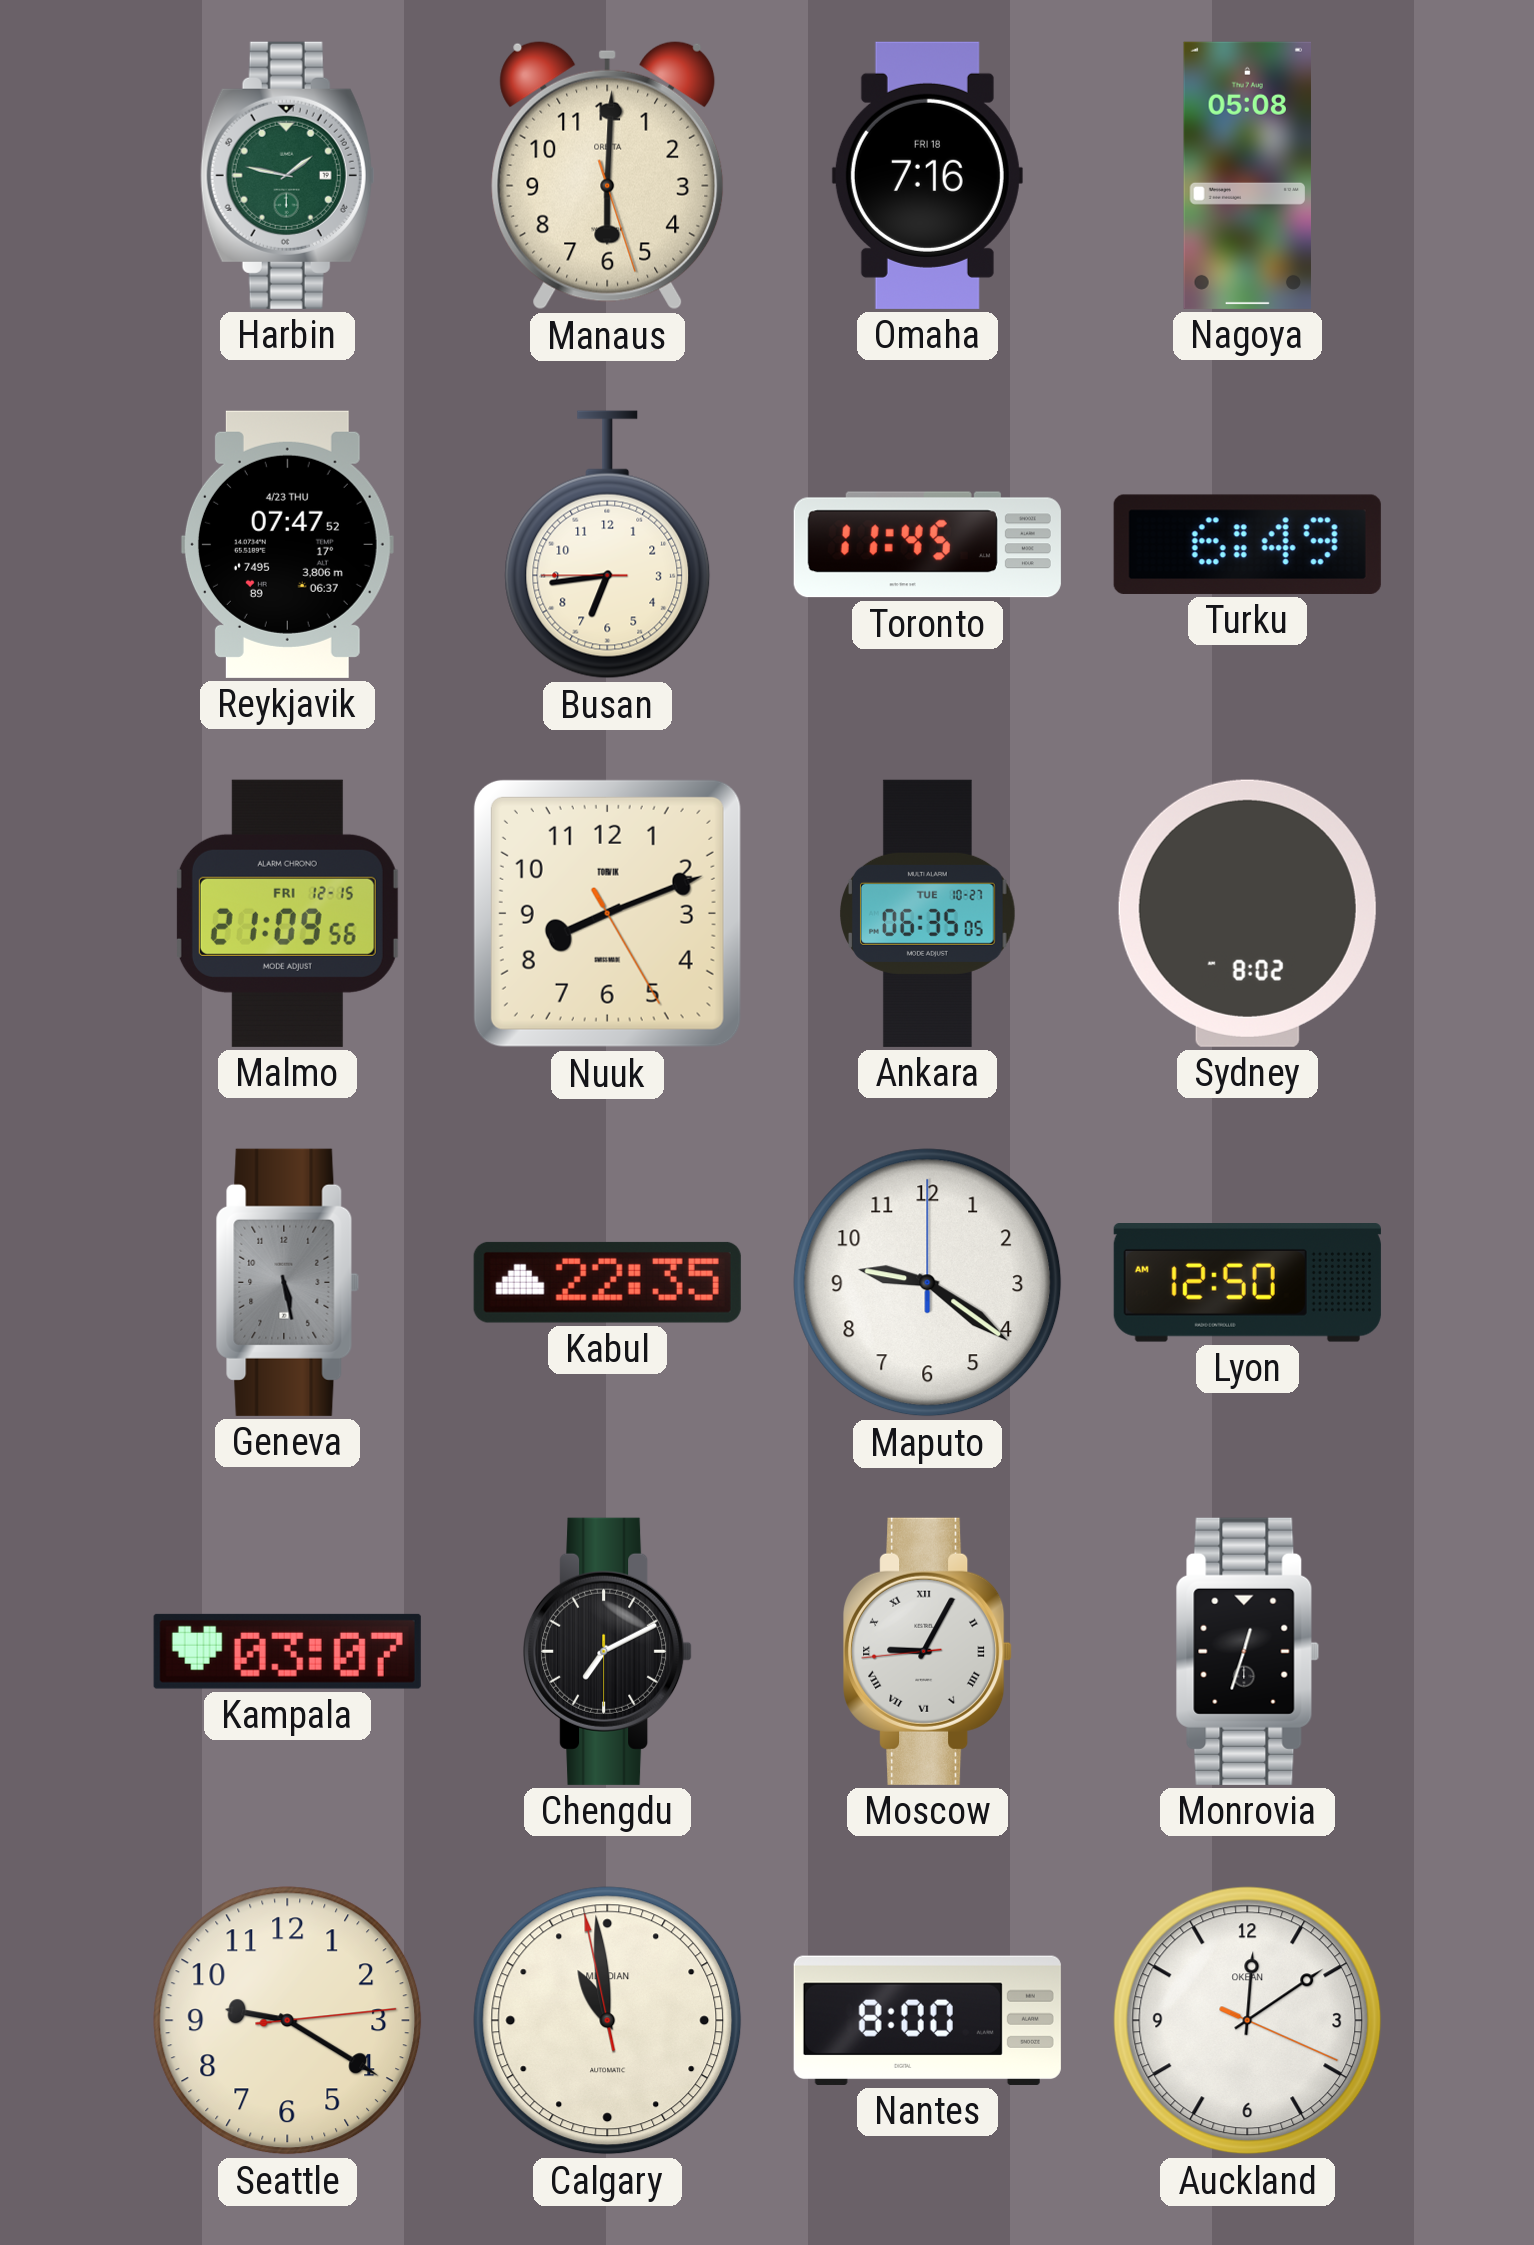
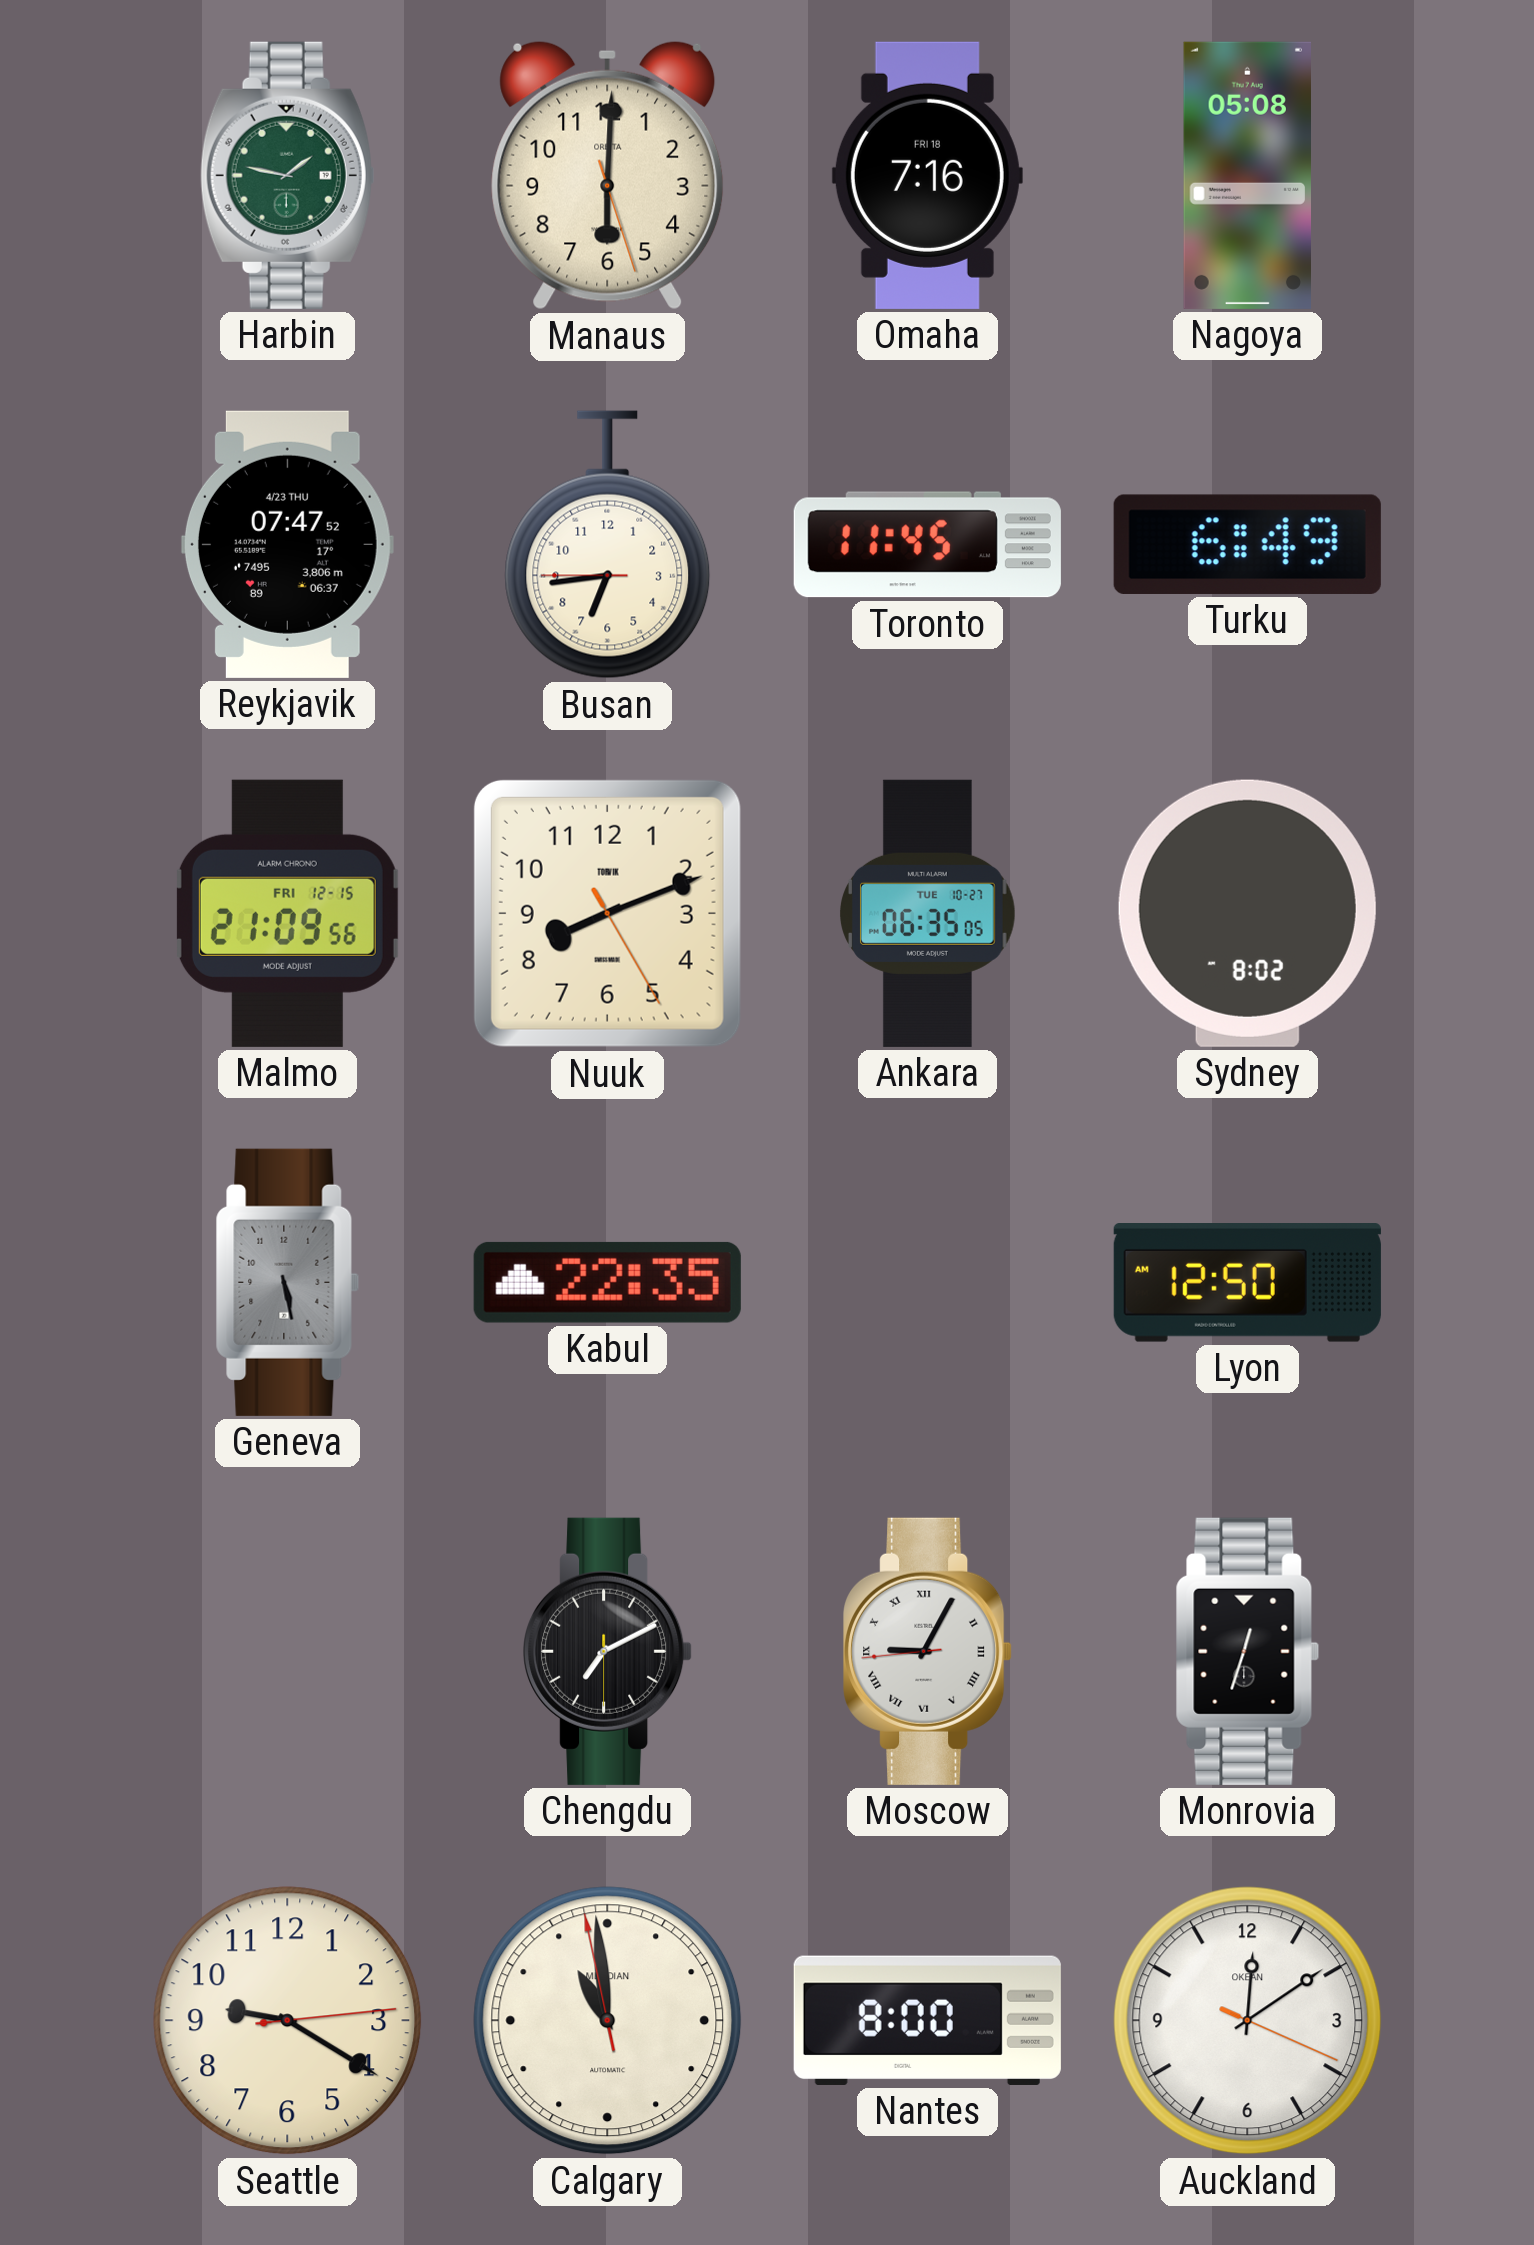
Maputo: 9:21 -> none
Kampala: 03:07 -> none
